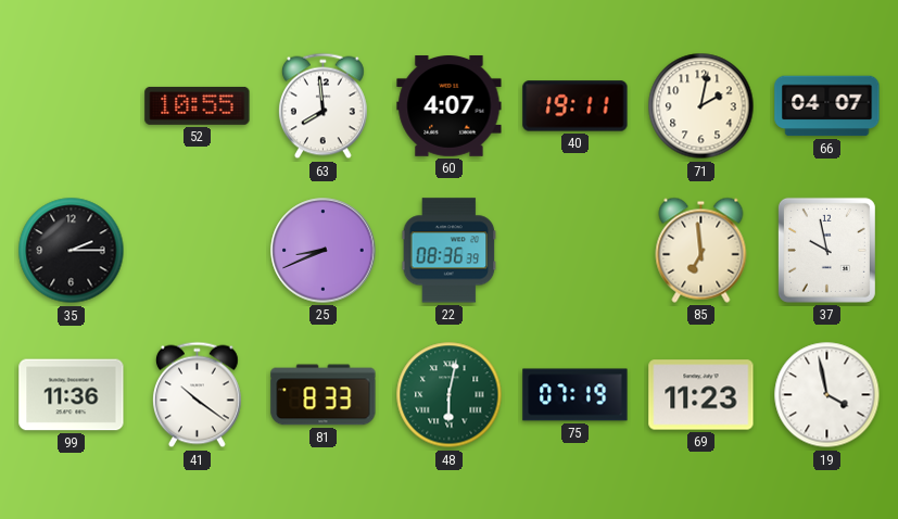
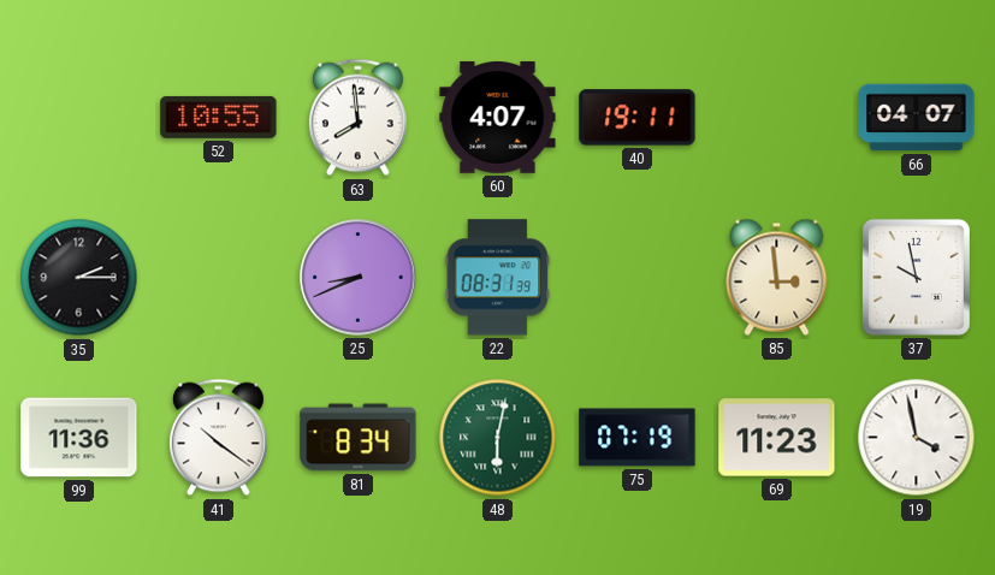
71: 2:02 -> none
22: 08:36 -> 08:31
85: 6:59 -> 2:59
81: 8:33 -> 8:34
